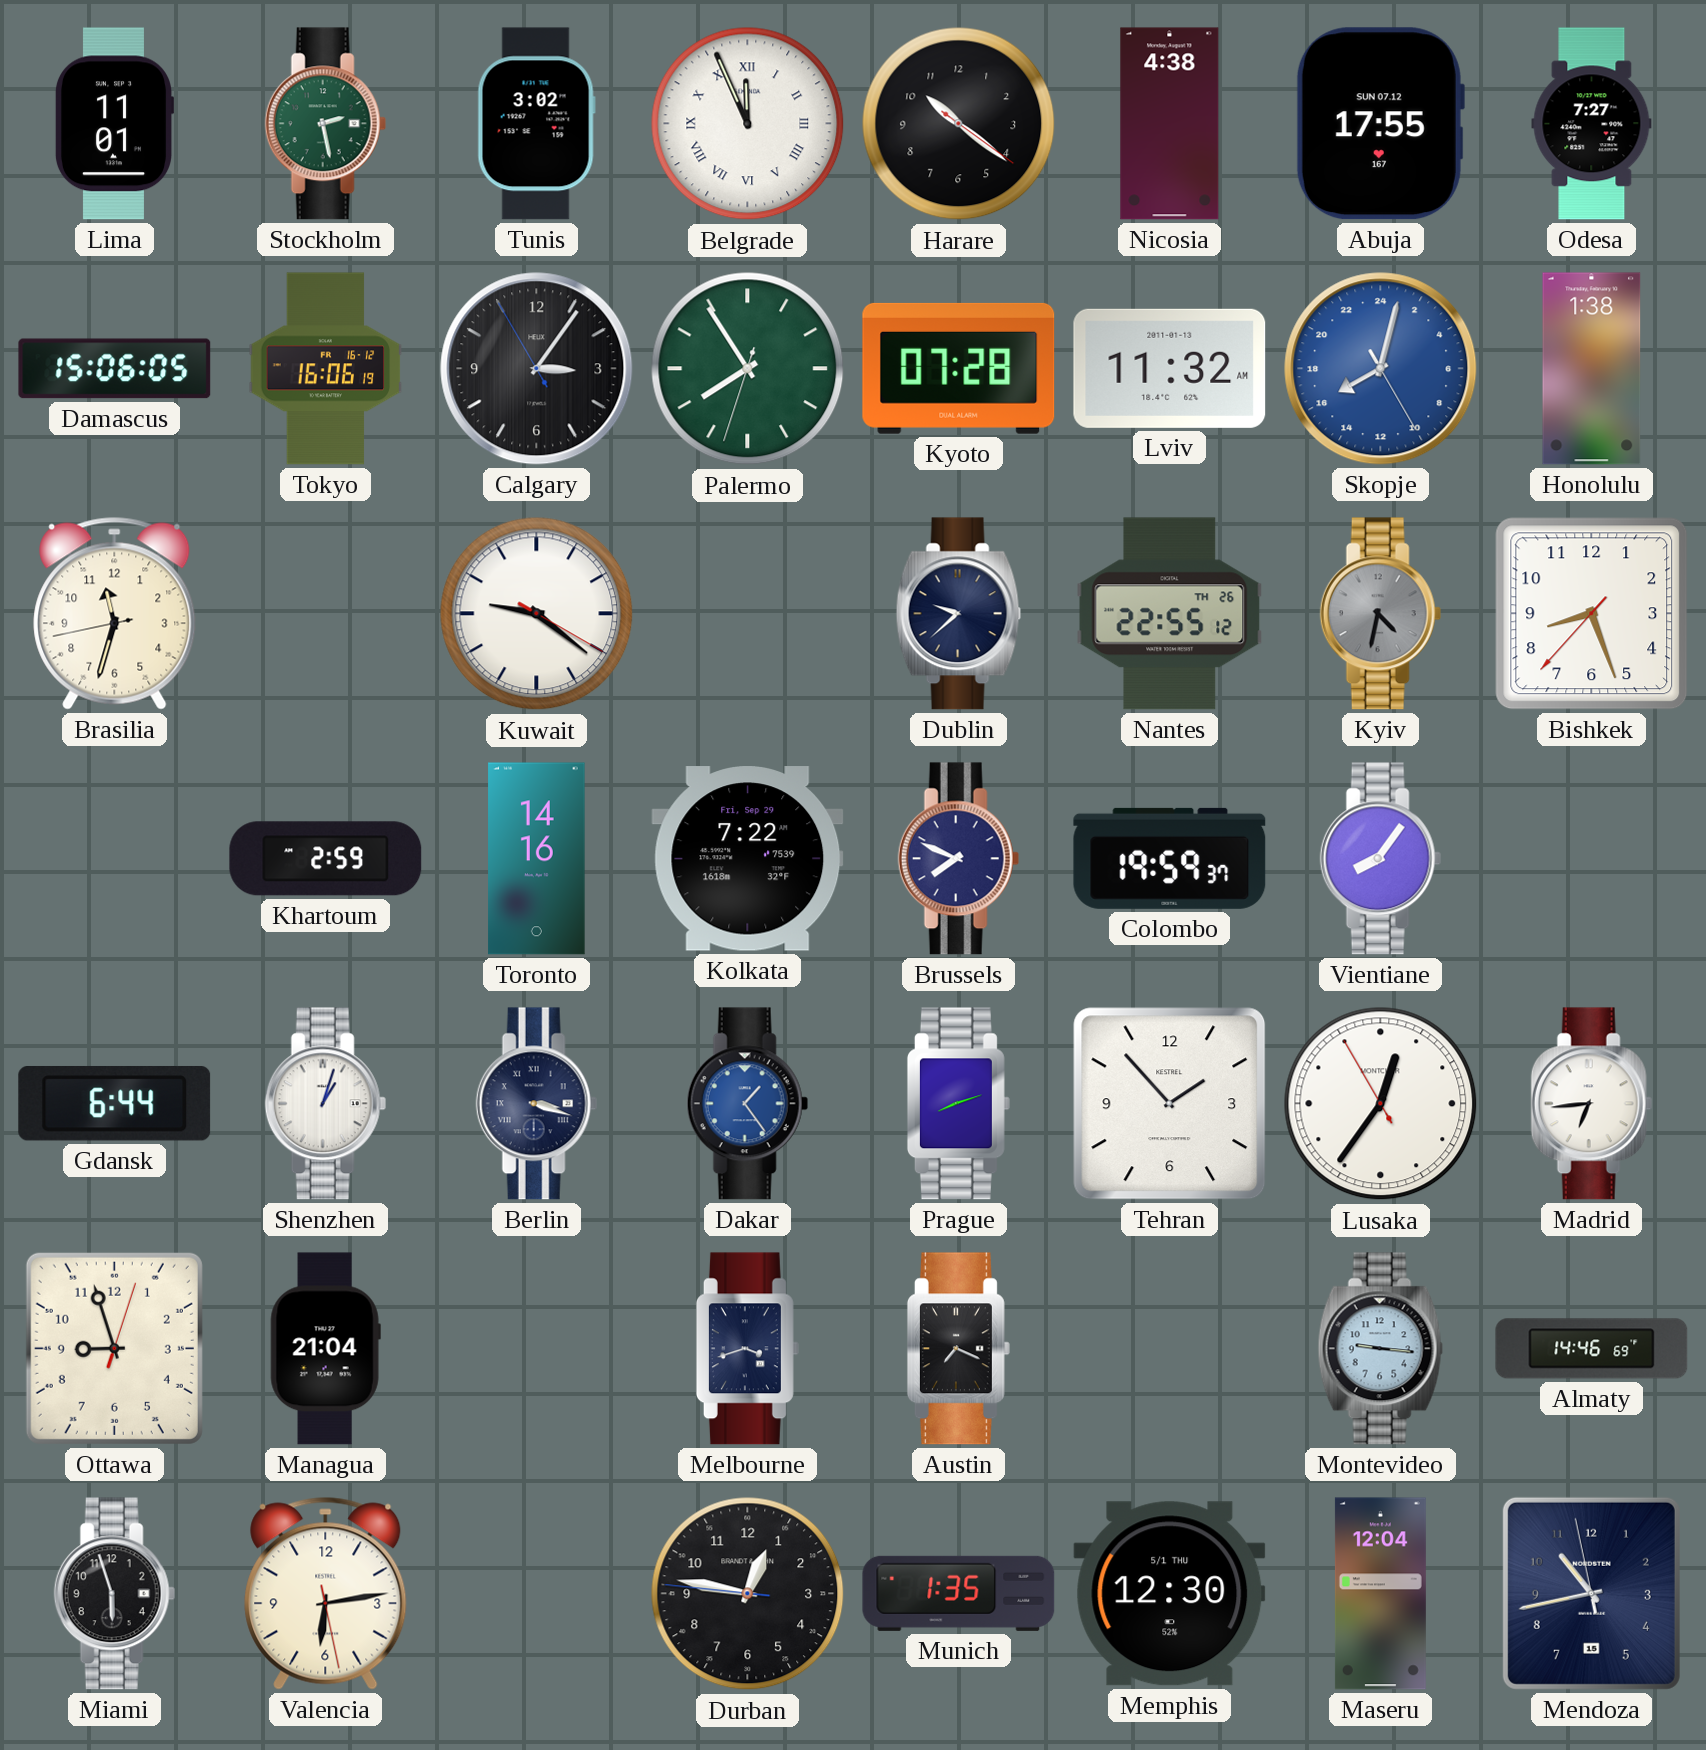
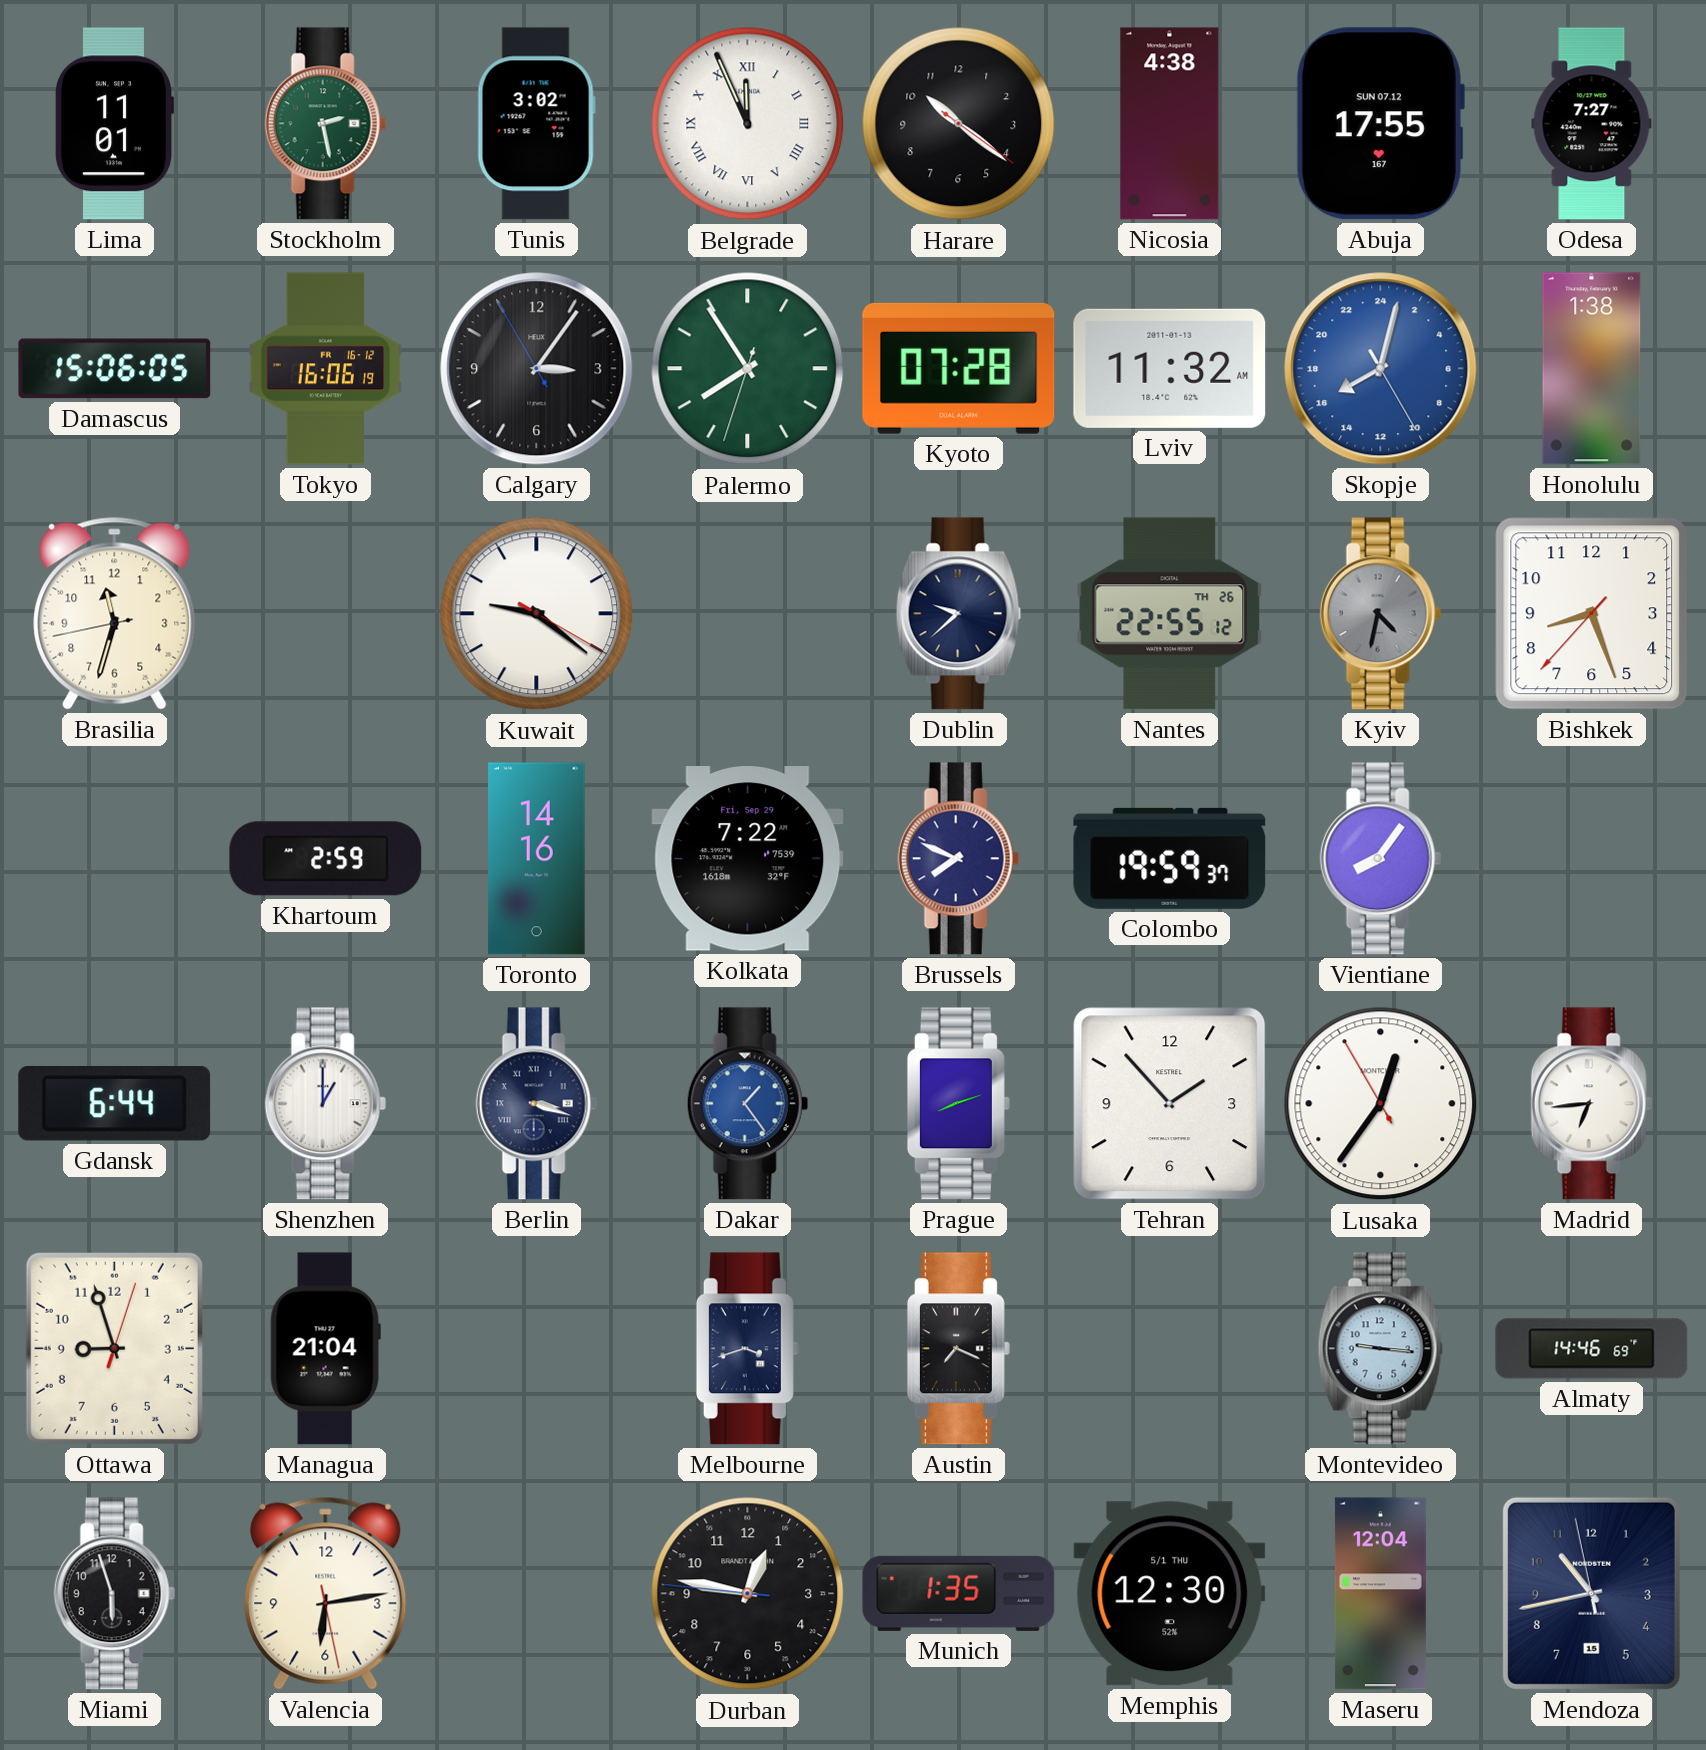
Shenzhen: 1:03 -> 1:00
